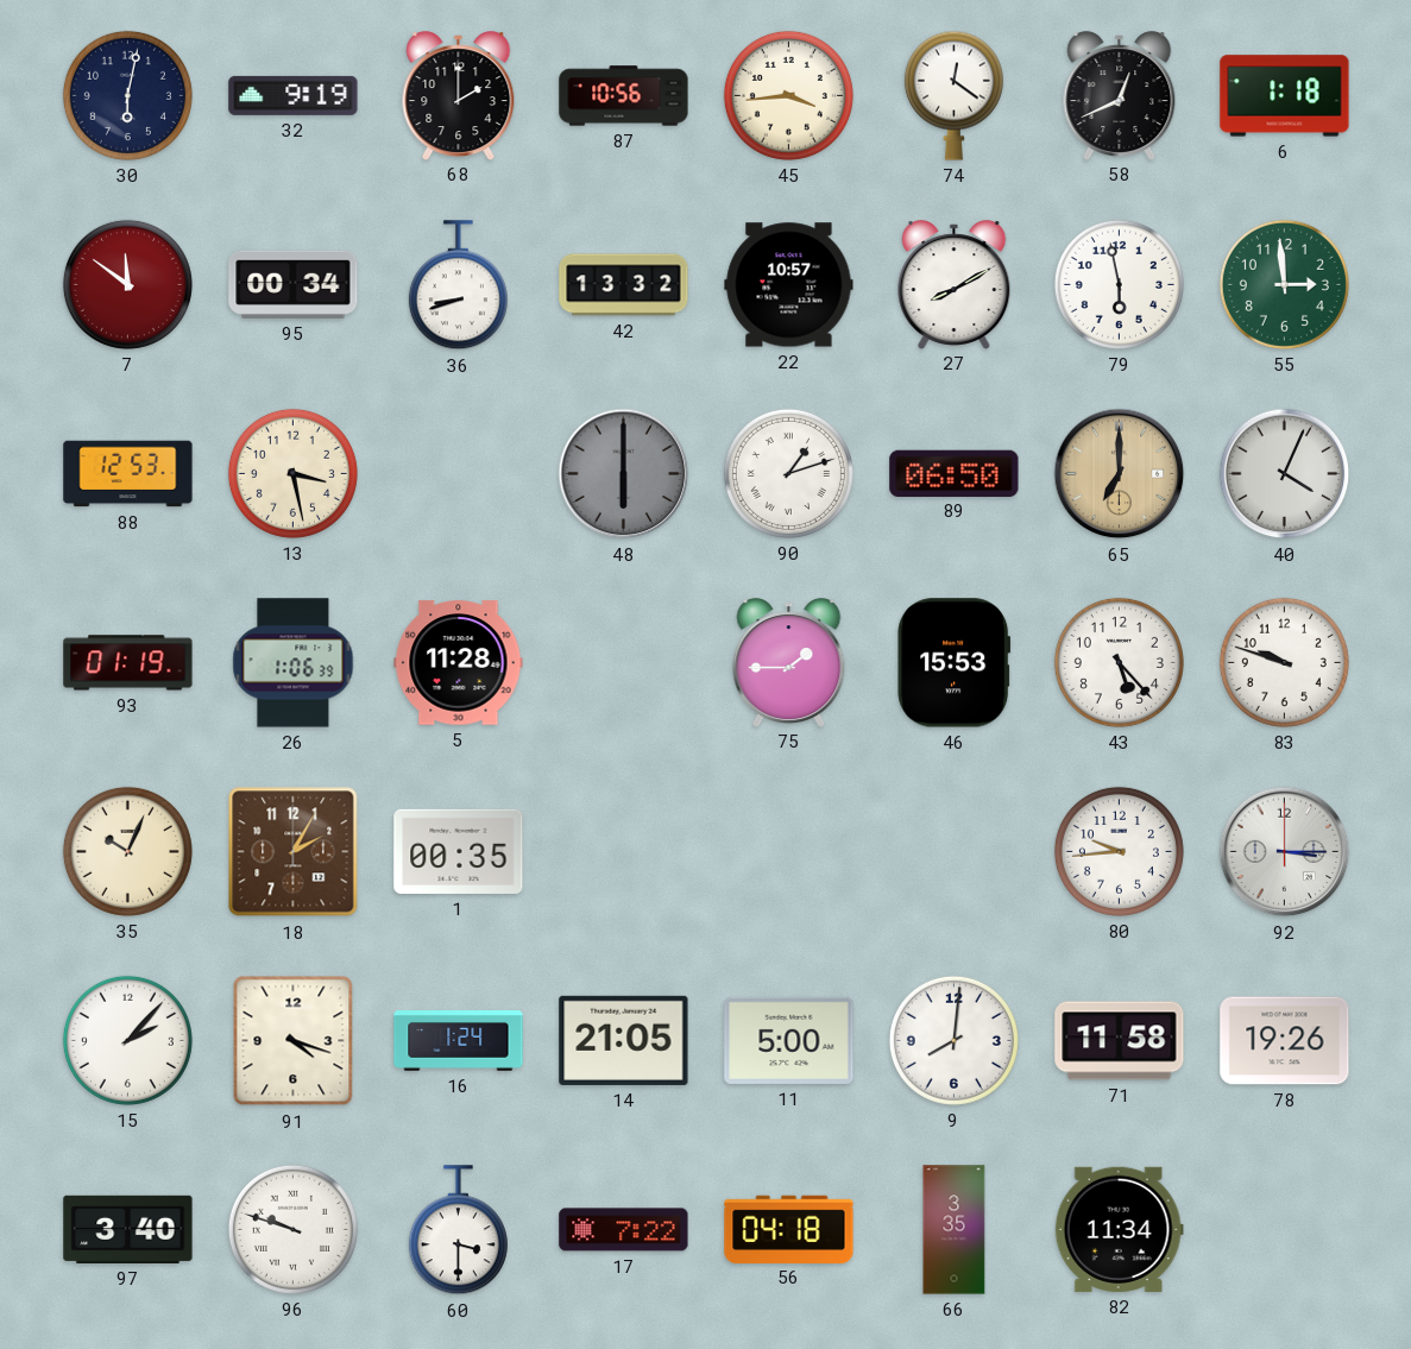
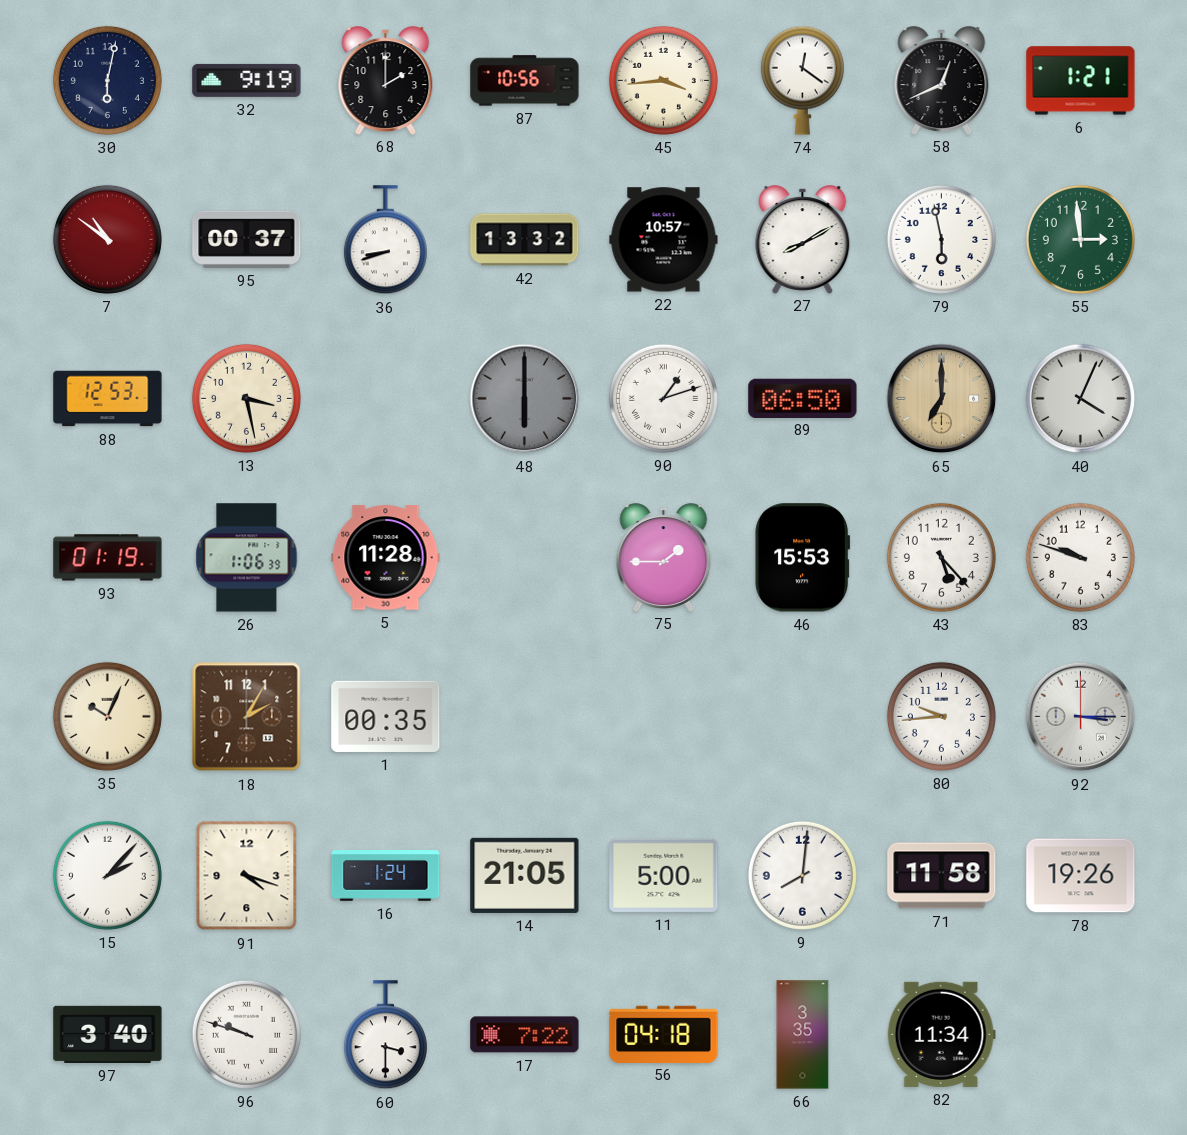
6: 1:18 -> 1:21
7: 11:51 -> 10:51
95: 00:34 -> 00:37
